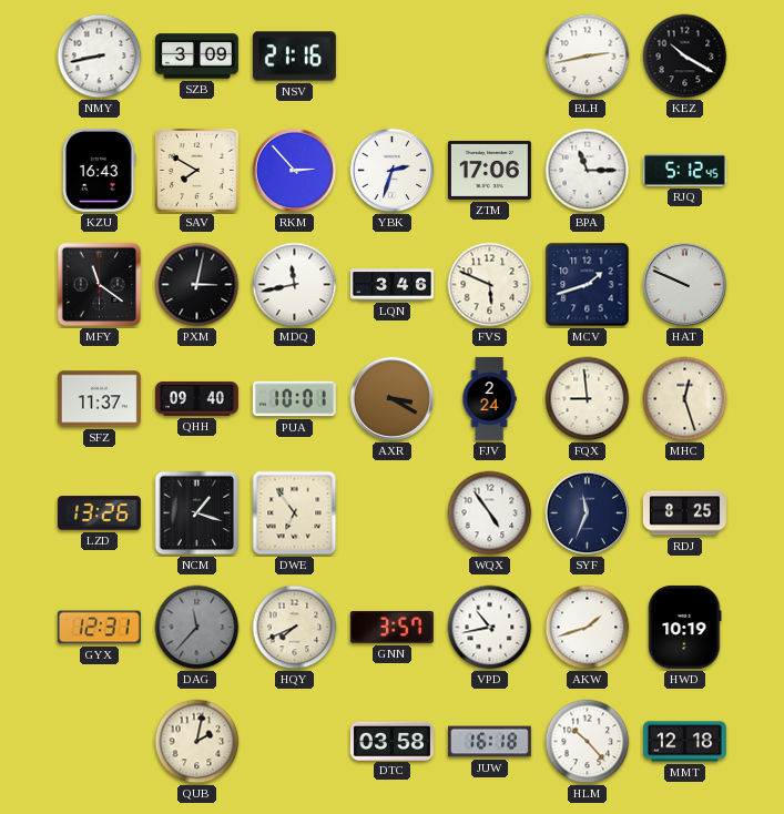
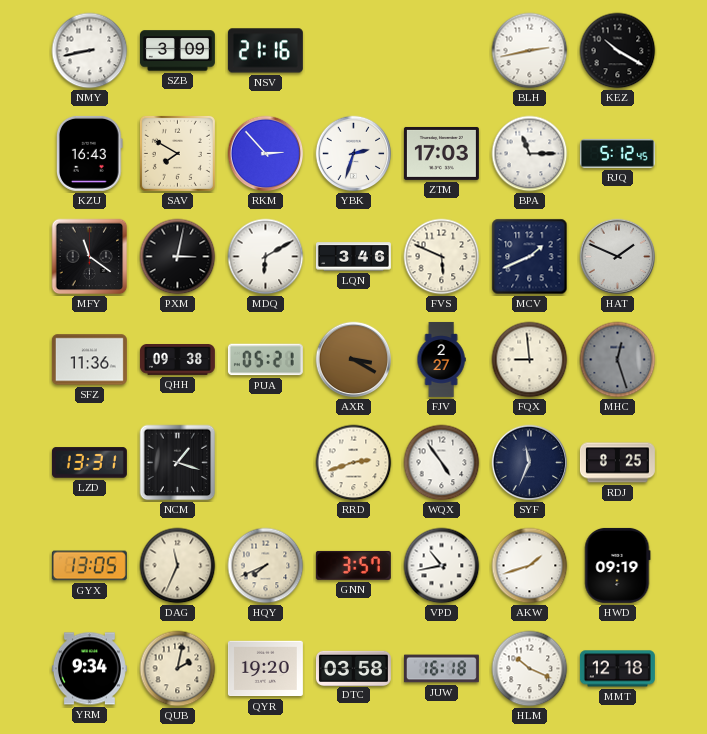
ZTM: 17:06 -> 17:03
MDQ: 11:43 -> 6:10
MCV: 1:42 -> 1:41
HAT: 9:49 -> 1:49
SFZ: 11:37 -> 11:36
QHH: 09:40 -> 09:38
PUA: 10:01 -> 05:21
FJV: 2:24 -> 2:27
MHC dial: cream -> grey
LZD: 13:26 -> 13:31
DWE: 6:54 -> none
RRD: none -> 2:42
GYX: 12:31 -> 13:05
DAG: 11:37 -> 11:34
DAG dial: grey -> cream
HWD: 10:19 -> 09:19
YRM: none -> 9:34
QYR: none -> 19:20
HLM: 10:23 -> 10:19
